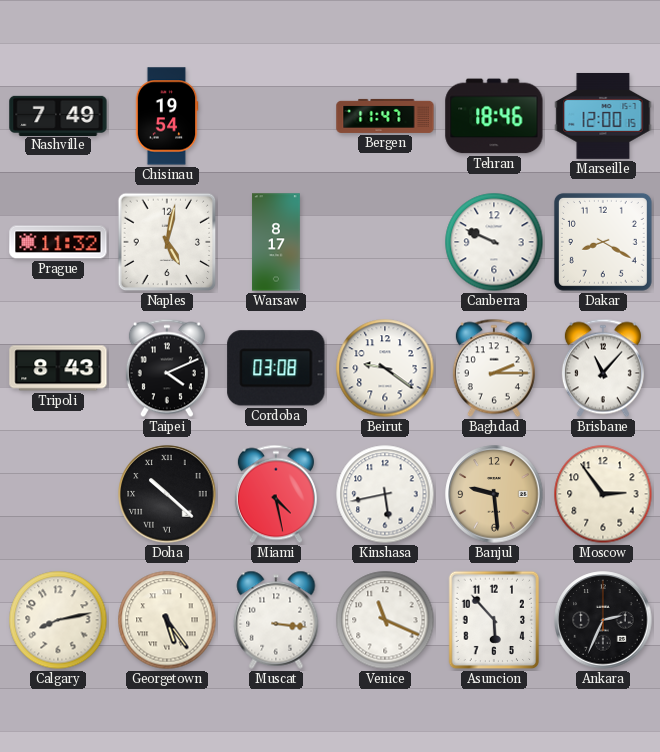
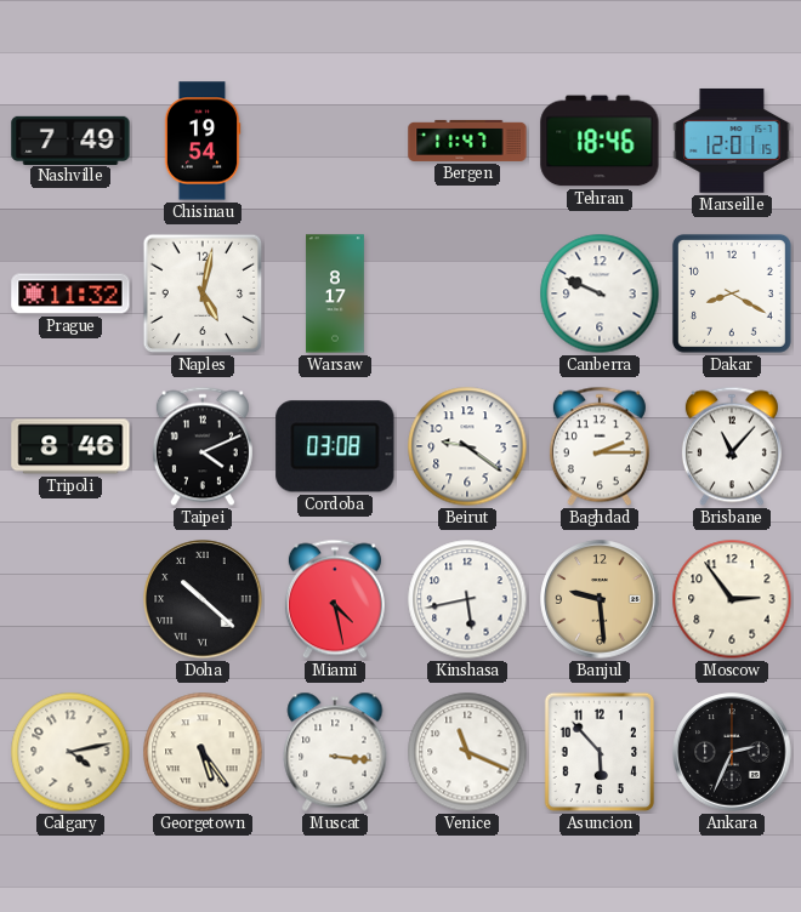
Marseille: 12:00 -> 12:01
Tripoli: 8:43 -> 8:46
Calgary: 8:13 -> 4:13
